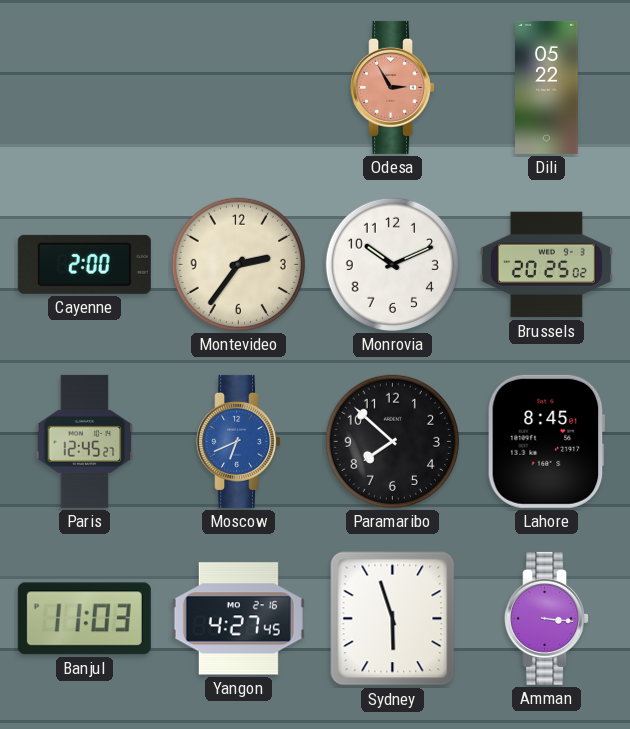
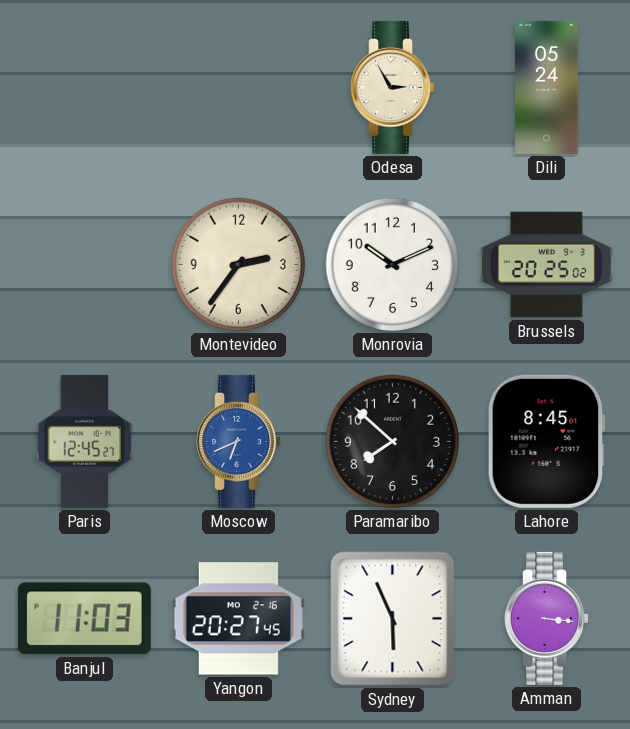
Odesa dial: salmon -> cream
Dili: 05:22 -> 05:24
Cayenne: 2:00 -> none
Yangon: 4:27 -> 20:27
Sydney: 5:57 -> 5:56
